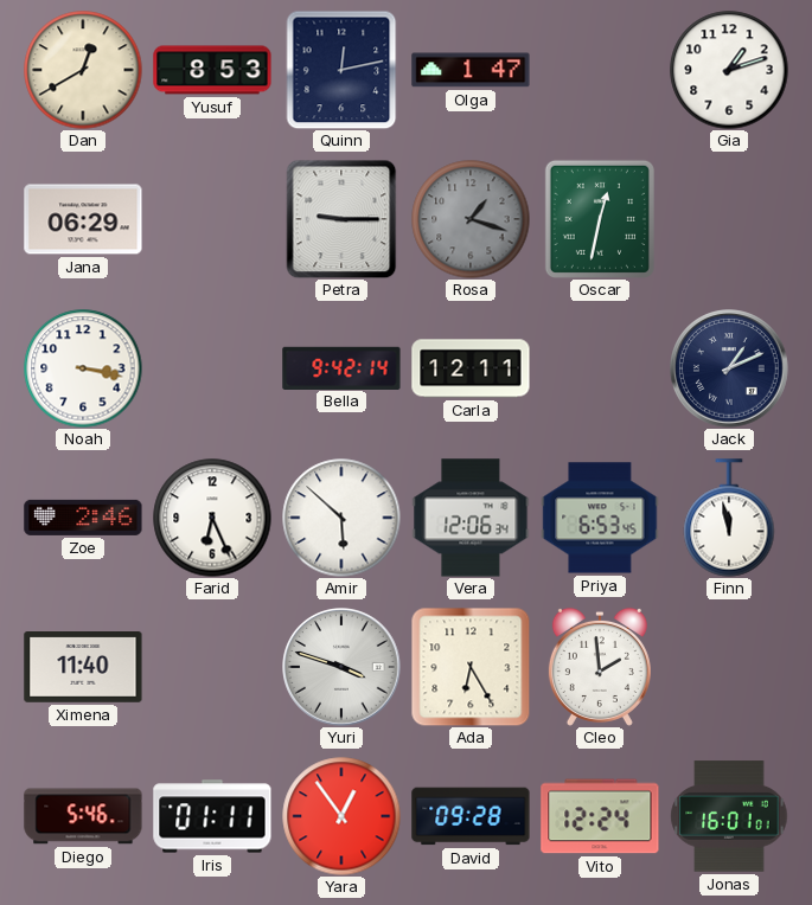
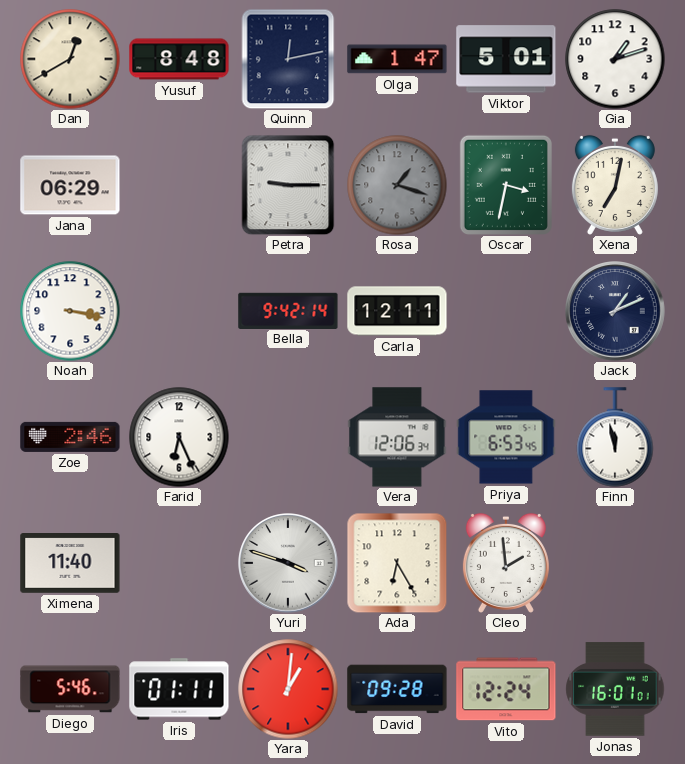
Yusuf: 8:53 -> 8:48
Viktor: none -> 5:01
Oscar: 12:32 -> 3:32
Xena: none -> 7:02
Amir: 5:52 -> none
Yara: 12:54 -> 1:01
